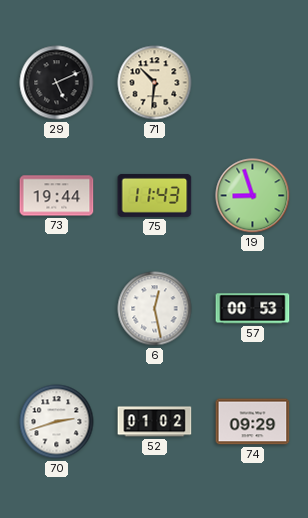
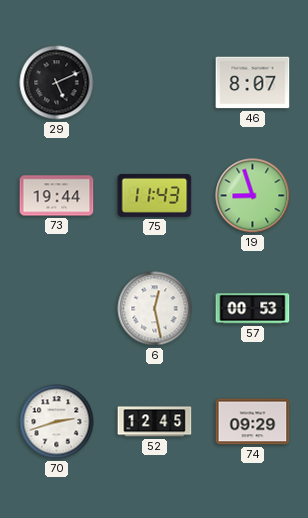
71: 10:31 -> none
46: none -> 8:07
52: 01:02 -> 12:45
